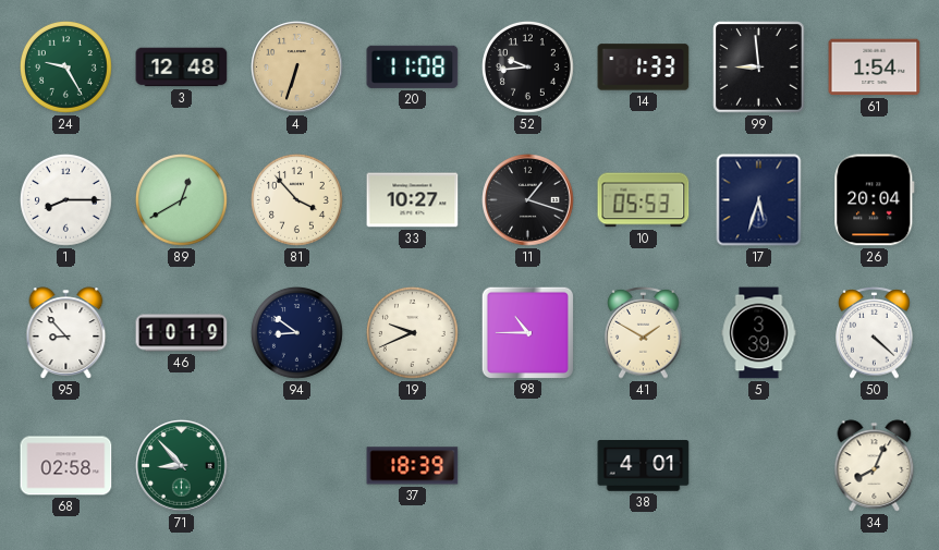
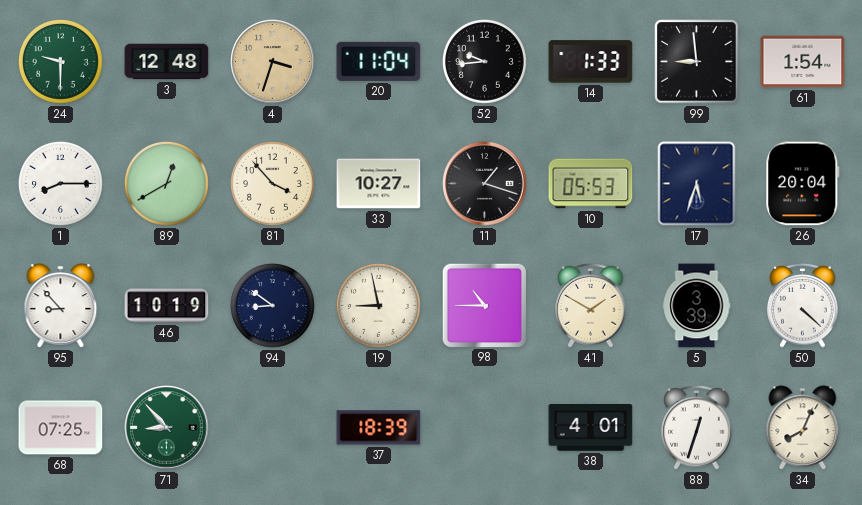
24: 9:25 -> 9:30
4: 6:33 -> 3:33
20: 11:08 -> 11:04
19: 9:41 -> 8:58
68: 02:58 -> 07:25
88: none -> 12:33
